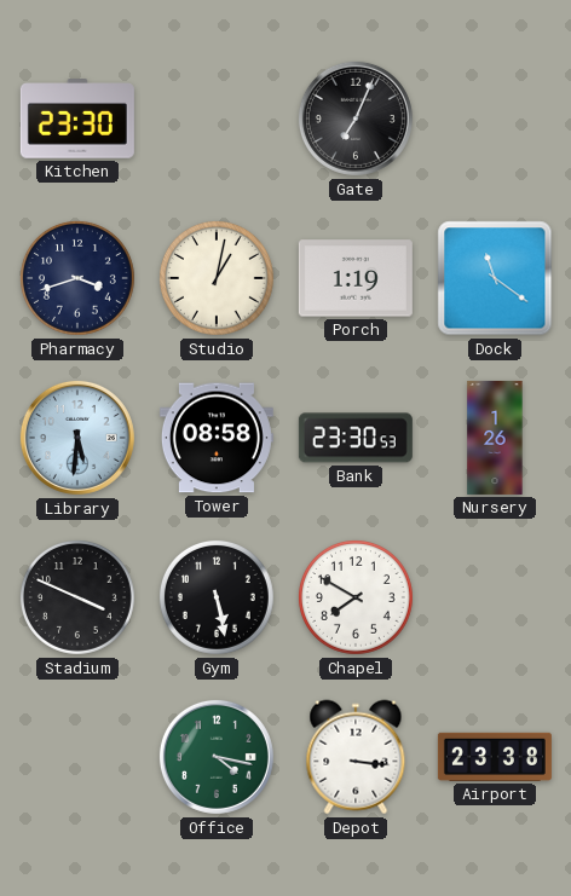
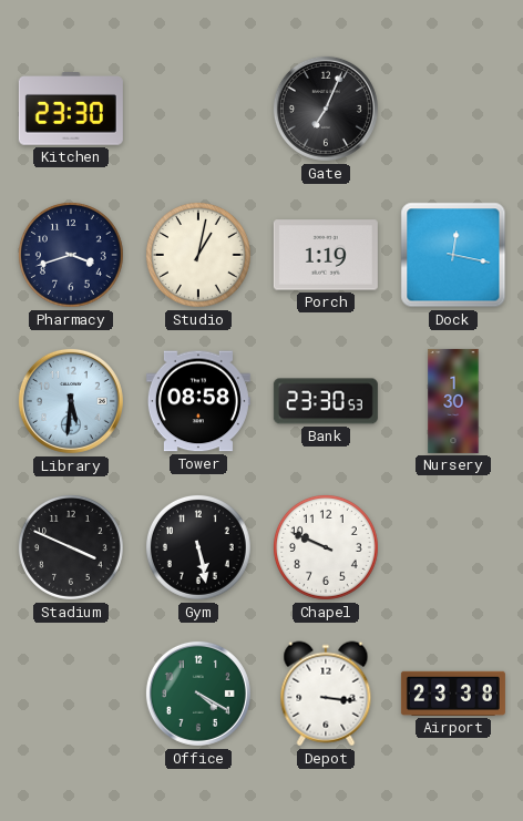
Dock: 11:21 -> 12:17
Nursery: 1:26 -> 1:30
Chapel: 7:50 -> 9:49
Office: 4:17 -> 4:20
